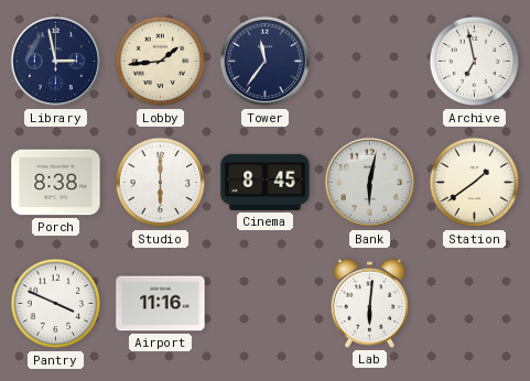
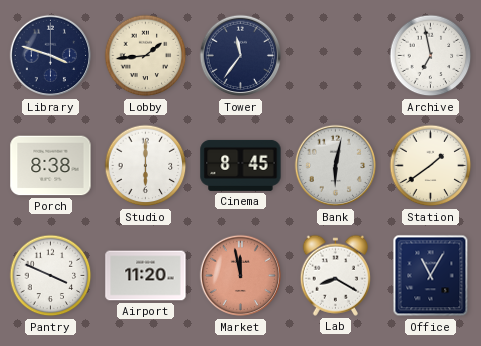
Library: 2:58 -> 3:48
Airport: 11:16 -> 11:20
Market: none -> 11:58
Lab: 6:01 -> 8:20
Office: none -> 11:05
